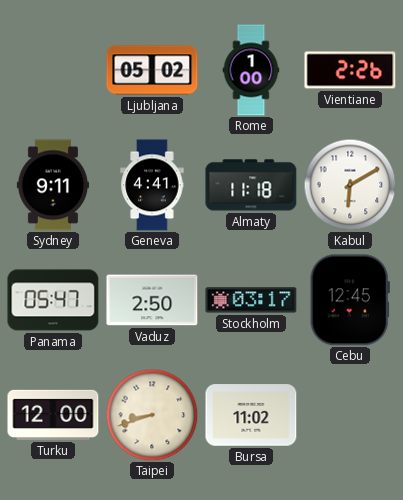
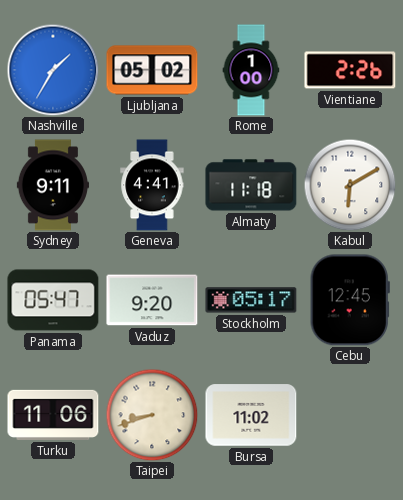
Nashville: none -> 1:35
Vaduz: 2:50 -> 9:20
Stockholm: 03:17 -> 05:17
Turku: 12:00 -> 11:06
